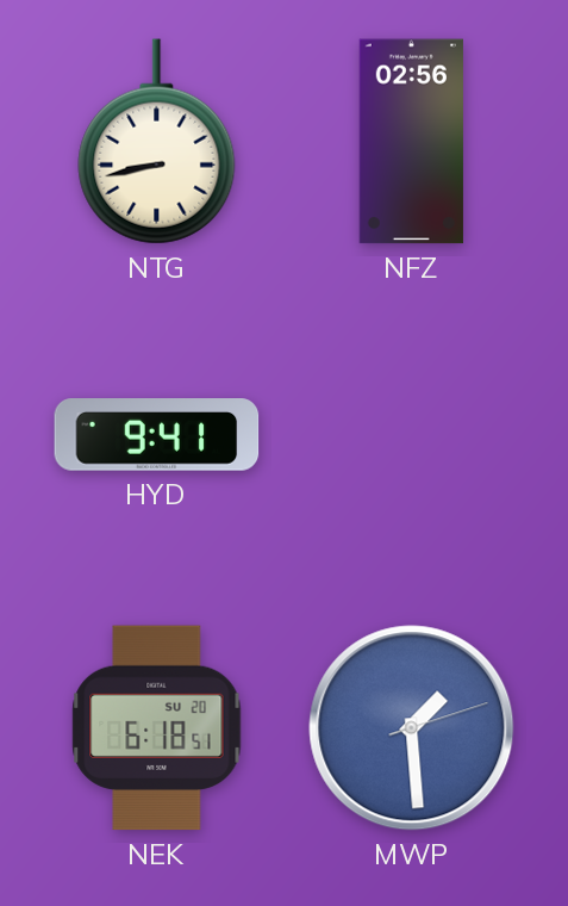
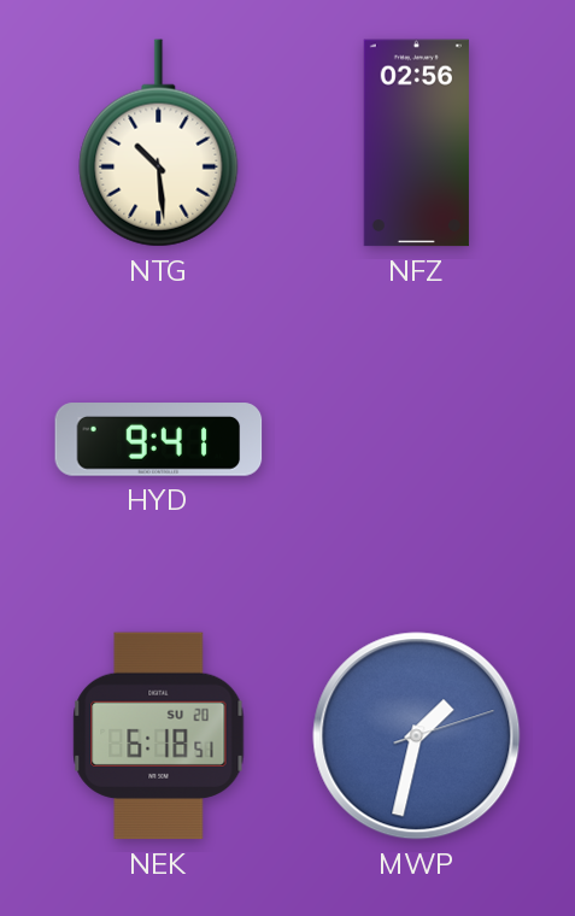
NTG: 8:43 -> 10:29
MWP: 1:29 -> 1:32
